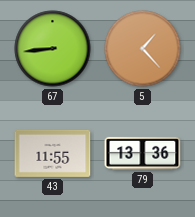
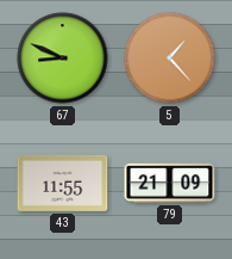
67: 8:44 -> 8:49
79: 13:36 -> 21:09
